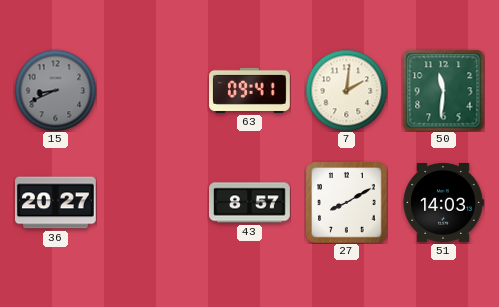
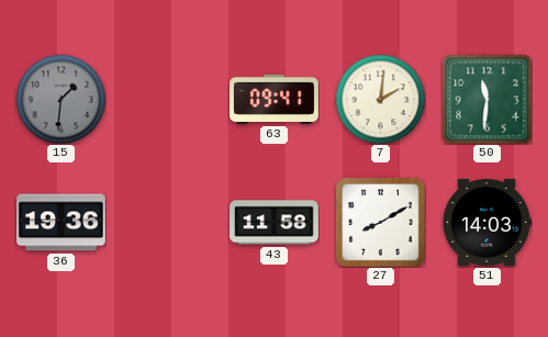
15: 8:41 -> 1:31
36: 20:27 -> 19:36
43: 8:57 -> 11:58
